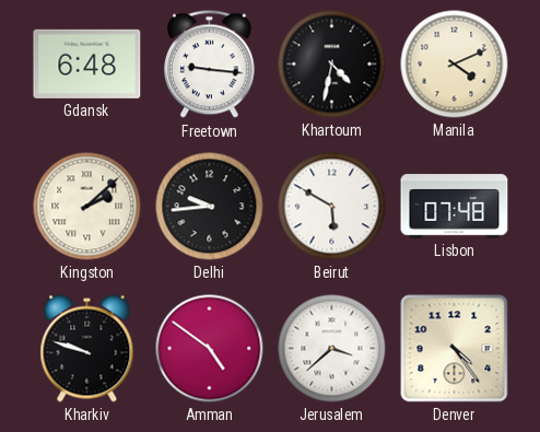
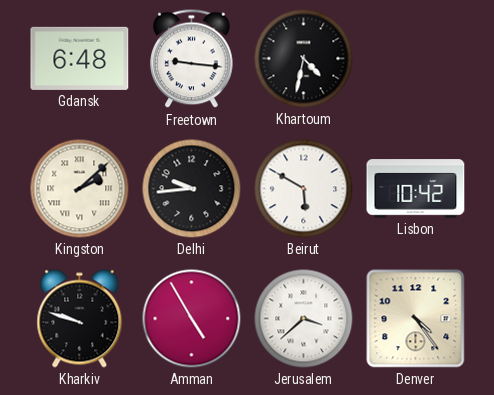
Manila: 4:11 -> none
Lisbon: 07:48 -> 10:42
Amman: 4:51 -> 4:55
